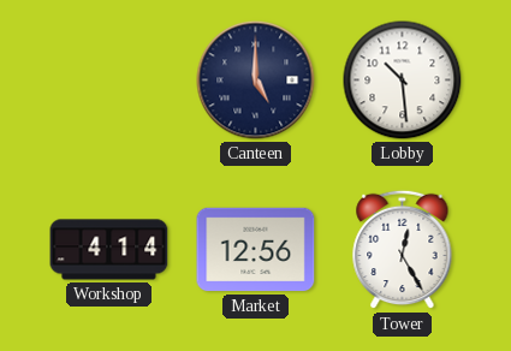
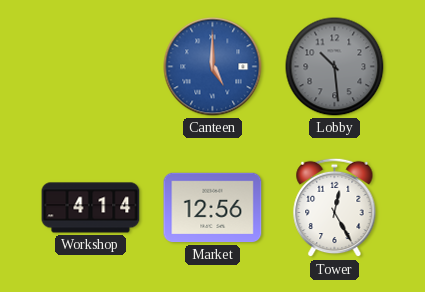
Canteen dial: navy -> blue
Lobby dial: white -> grey
